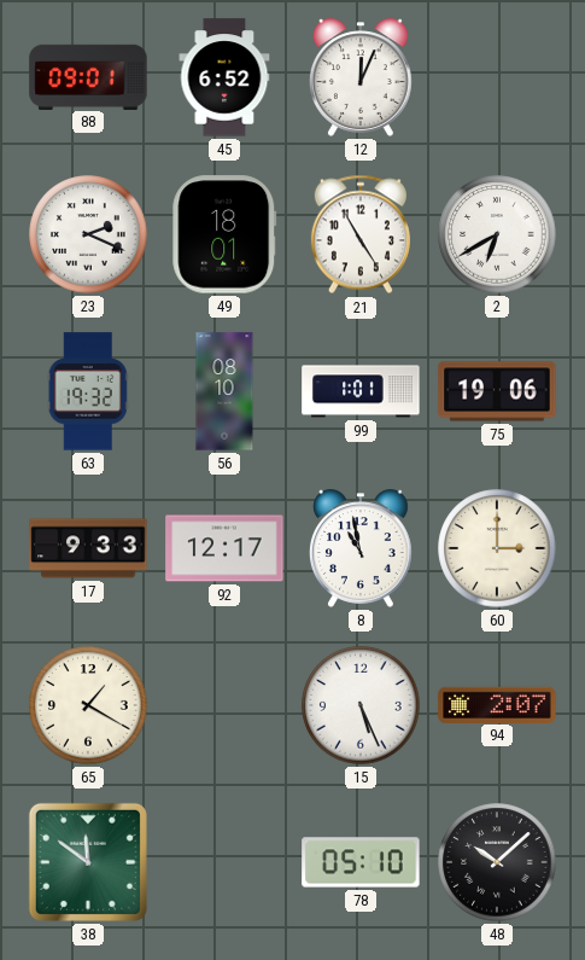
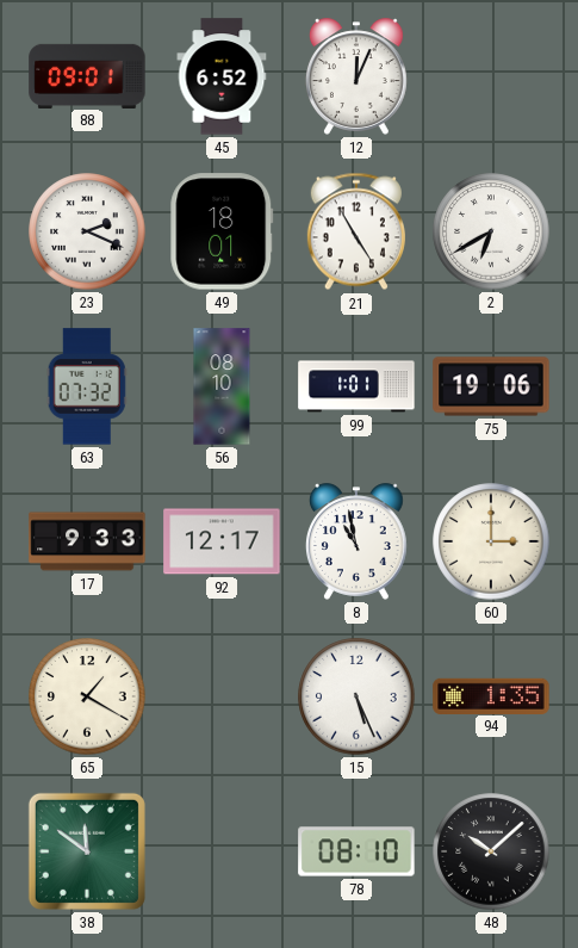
63: 19:32 -> 07:32
94: 2:07 -> 1:35
78: 05:10 -> 08:10
